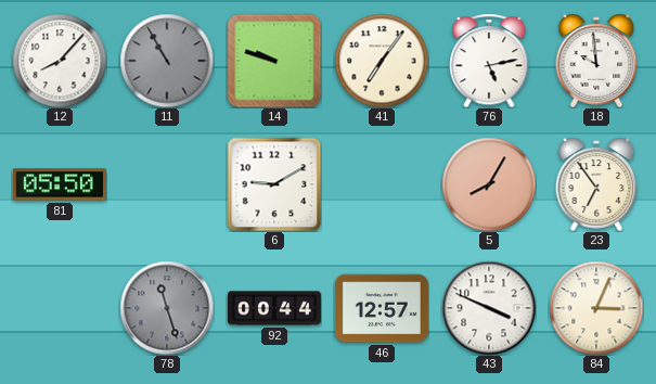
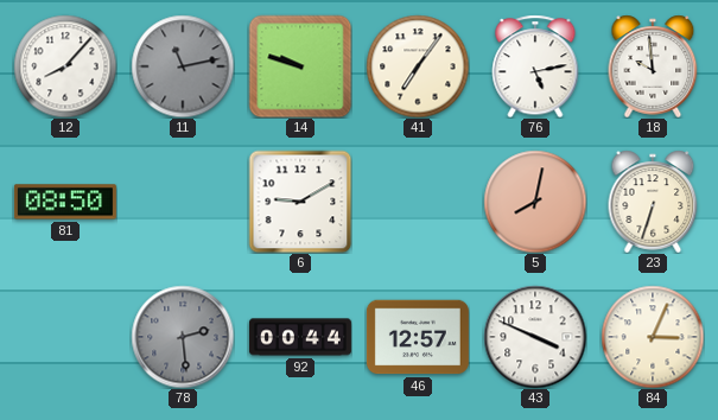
11: 10:55 -> 11:13
81: 05:50 -> 08:50
5: 8:05 -> 8:02
23: 6:54 -> 6:33
78: 11:27 -> 2:29
